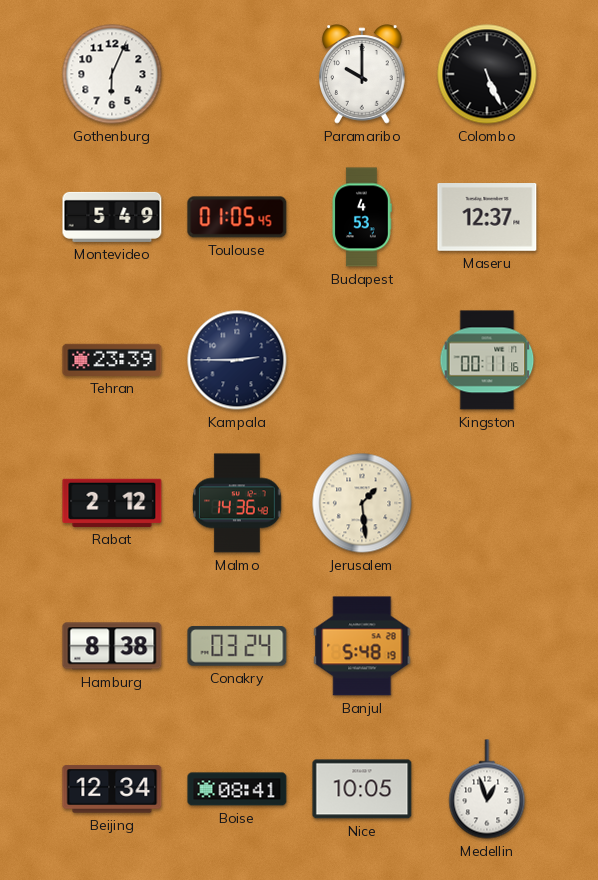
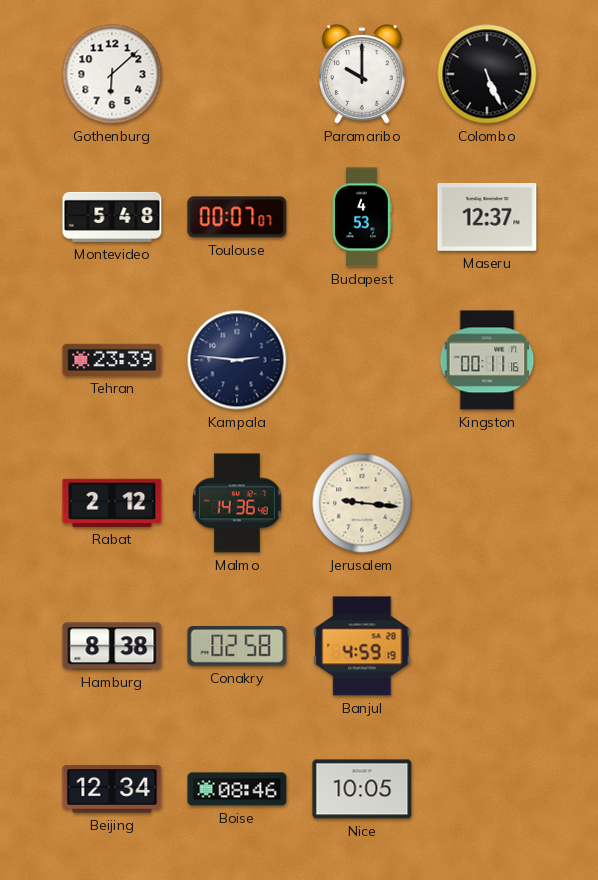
Gothenburg: 6:04 -> 6:08
Montevideo: 5:49 -> 5:48
Toulouse: 01:05 -> 00:07
Kampala: 2:45 -> 2:46
Jerusalem: 1:29 -> 9:16
Conakry: 03:24 -> 02:58
Banjul: 5:48 -> 4:59
Boise: 08:41 -> 08:46
Medellin: 12:57 -> none
